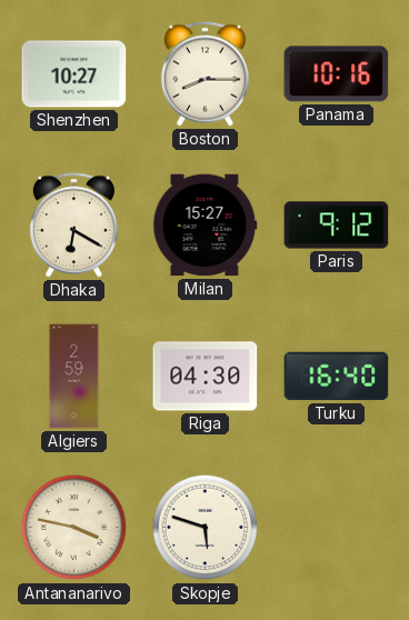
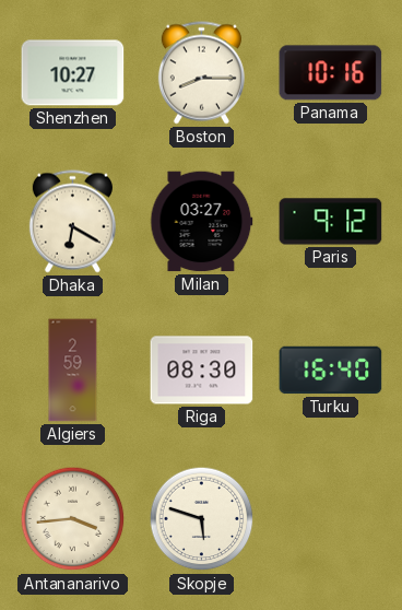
Milan: 15:27 -> 03:27
Riga: 04:30 -> 08:30
Antananarivo: 3:47 -> 3:44
